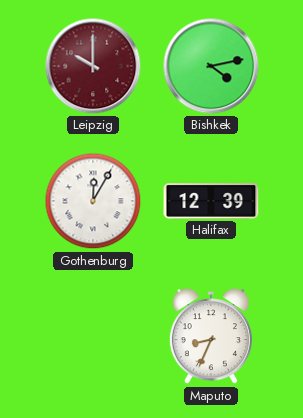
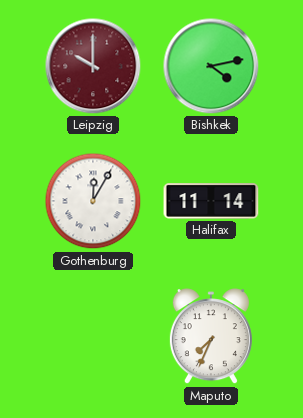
Halifax: 12:39 -> 11:14
Maputo: 8:34 -> 7:34
